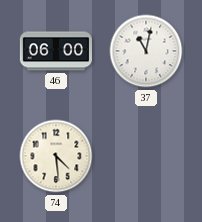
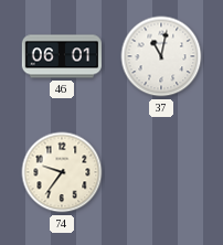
46: 06:00 -> 06:01
74: 4:29 -> 9:36
